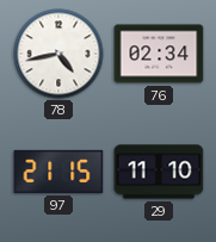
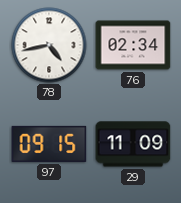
97: 21:15 -> 09:15
29: 11:10 -> 11:09
